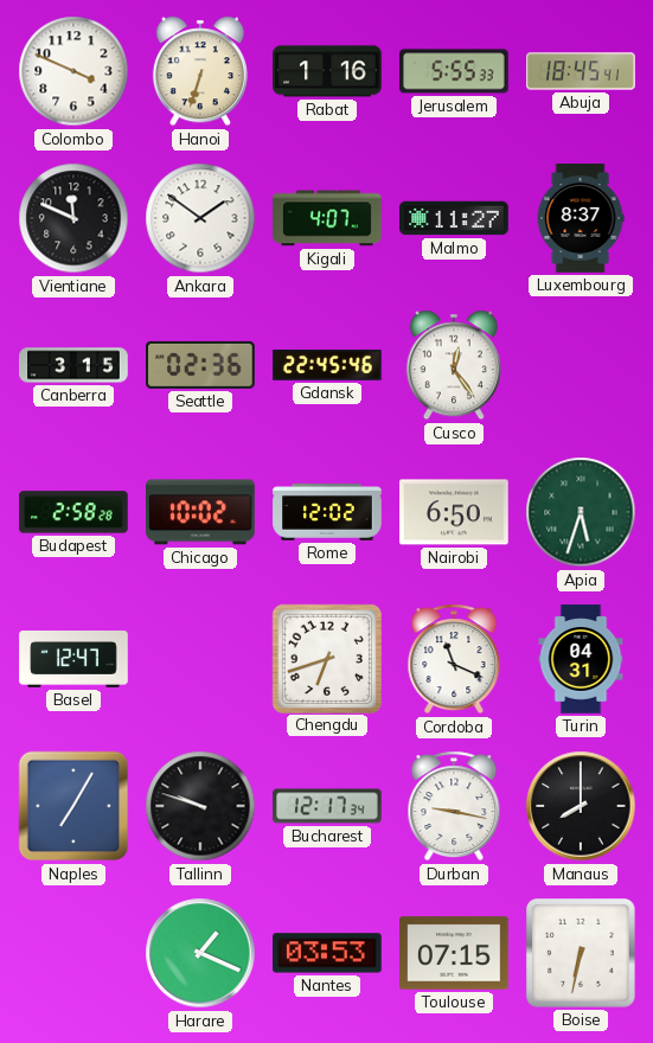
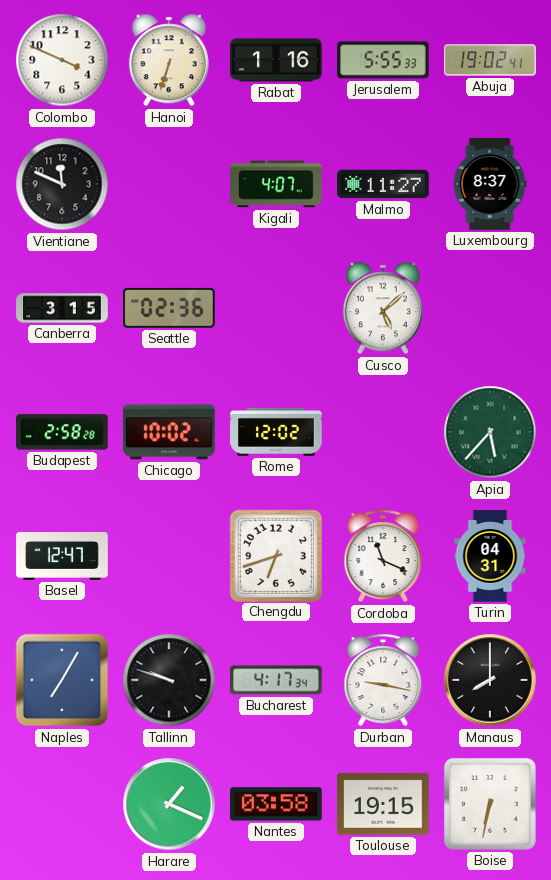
Abuja: 18:45 -> 19:02
Ankara: 1:51 -> none
Gdansk: 22:45 -> none
Cusco: 12:24 -> 5:08
Nairobi: 6:50 -> none
Apia: 5:33 -> 5:37
Bucharest: 12:17 -> 4:17
Nantes: 03:53 -> 03:58
Toulouse: 07:15 -> 19:15
